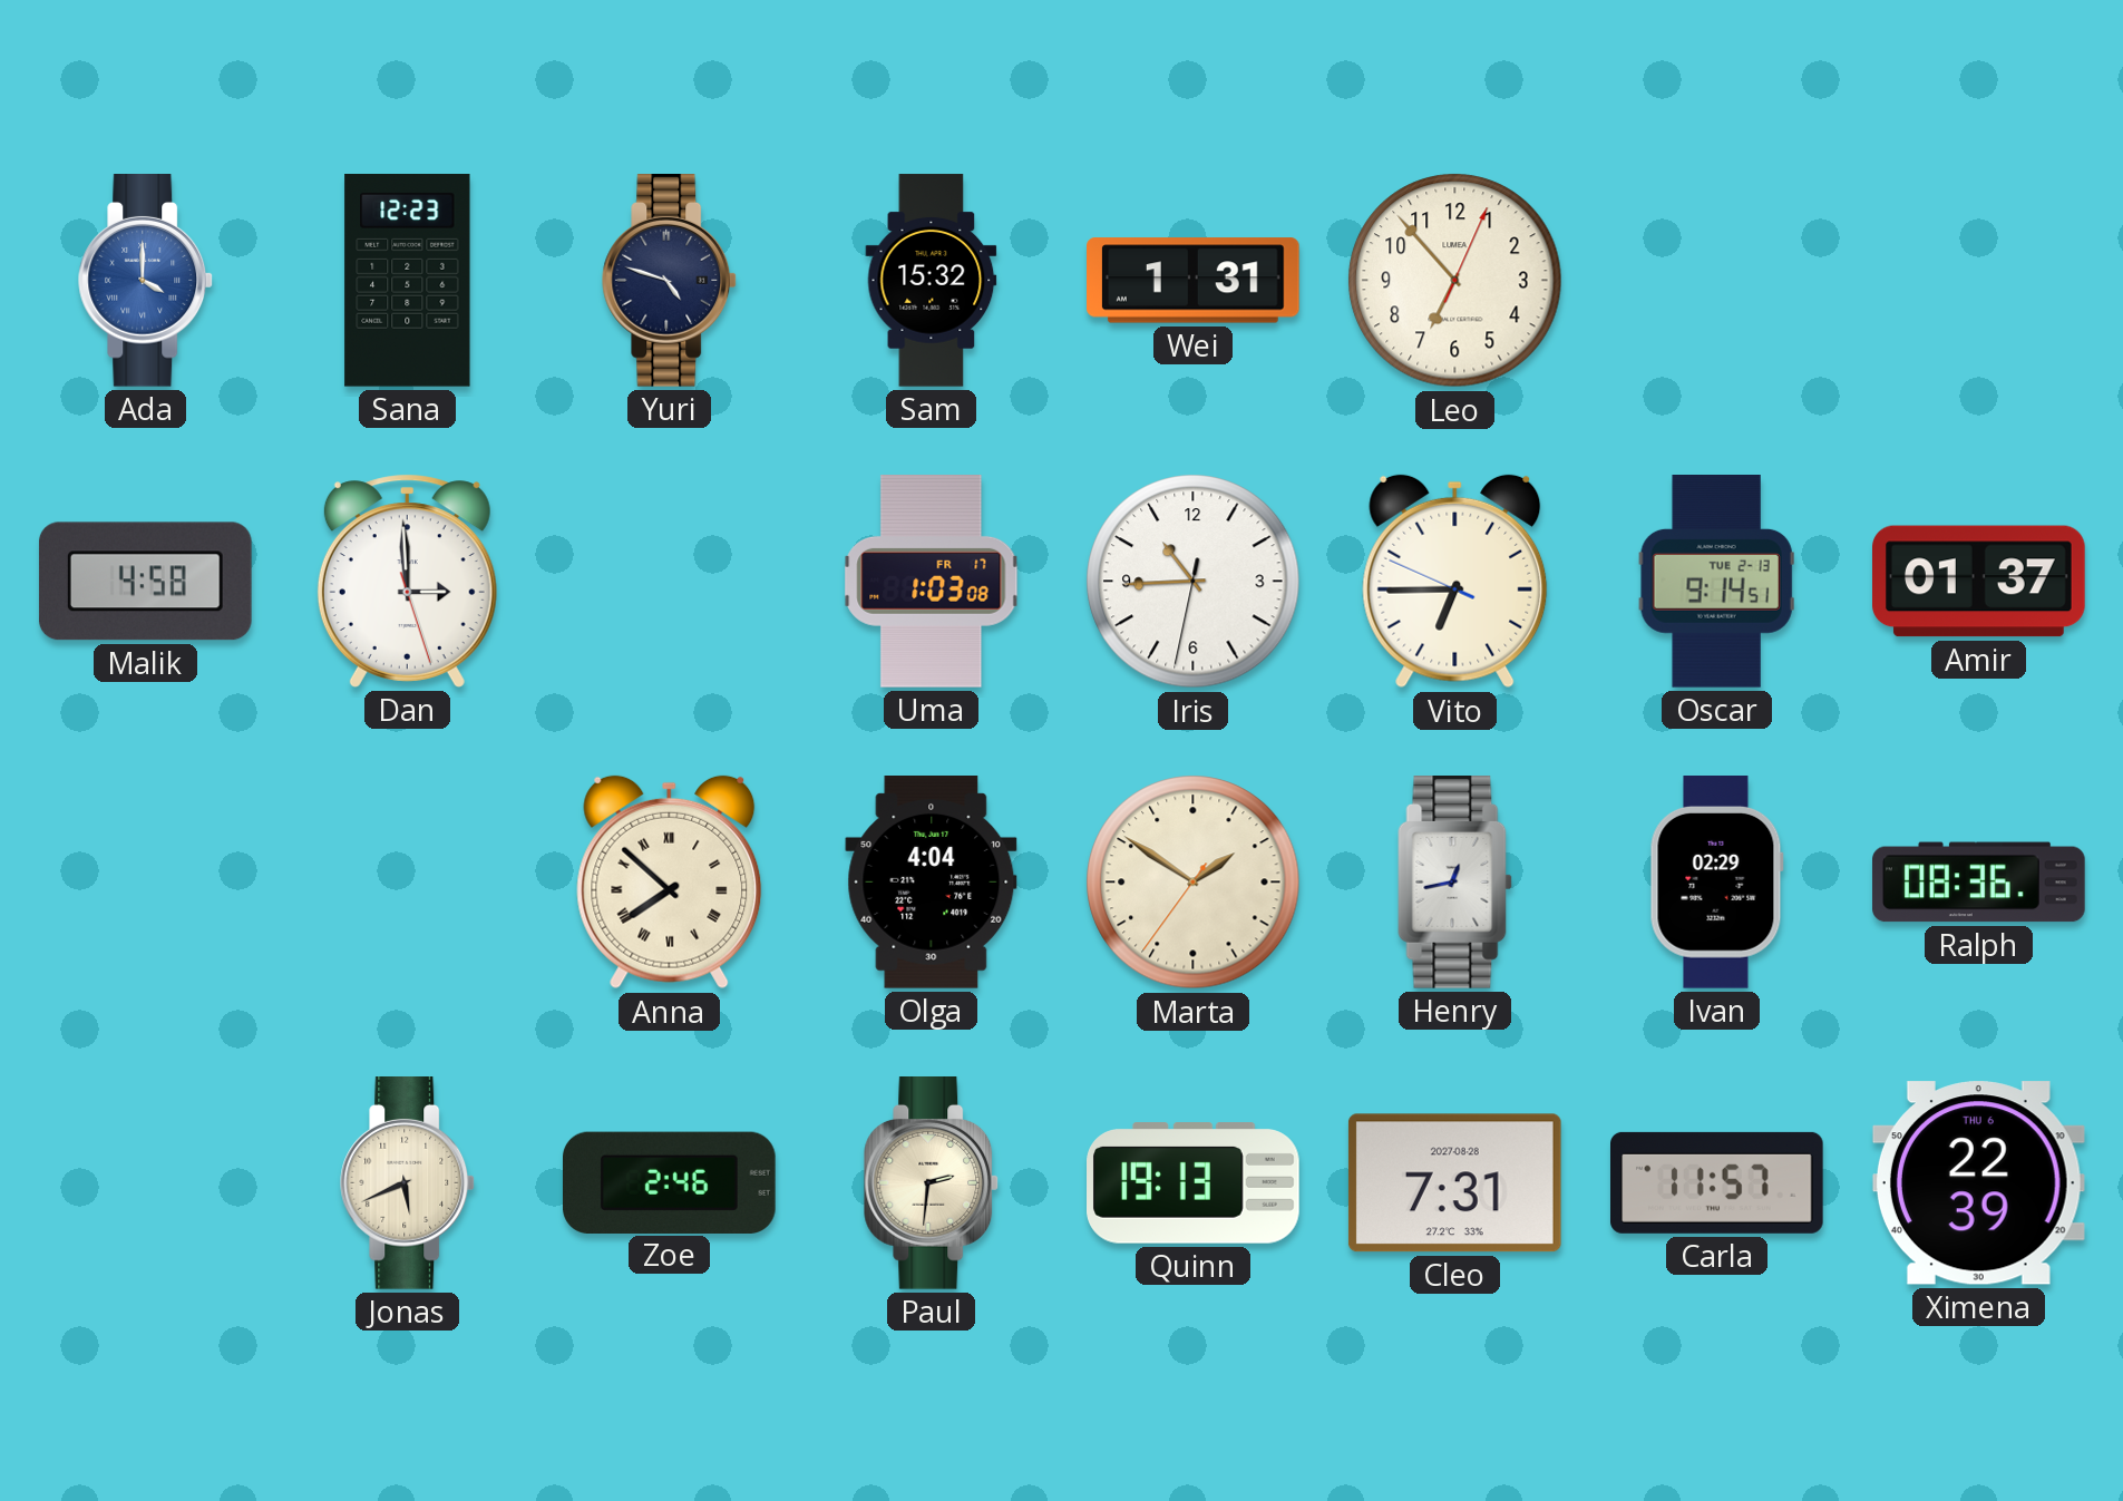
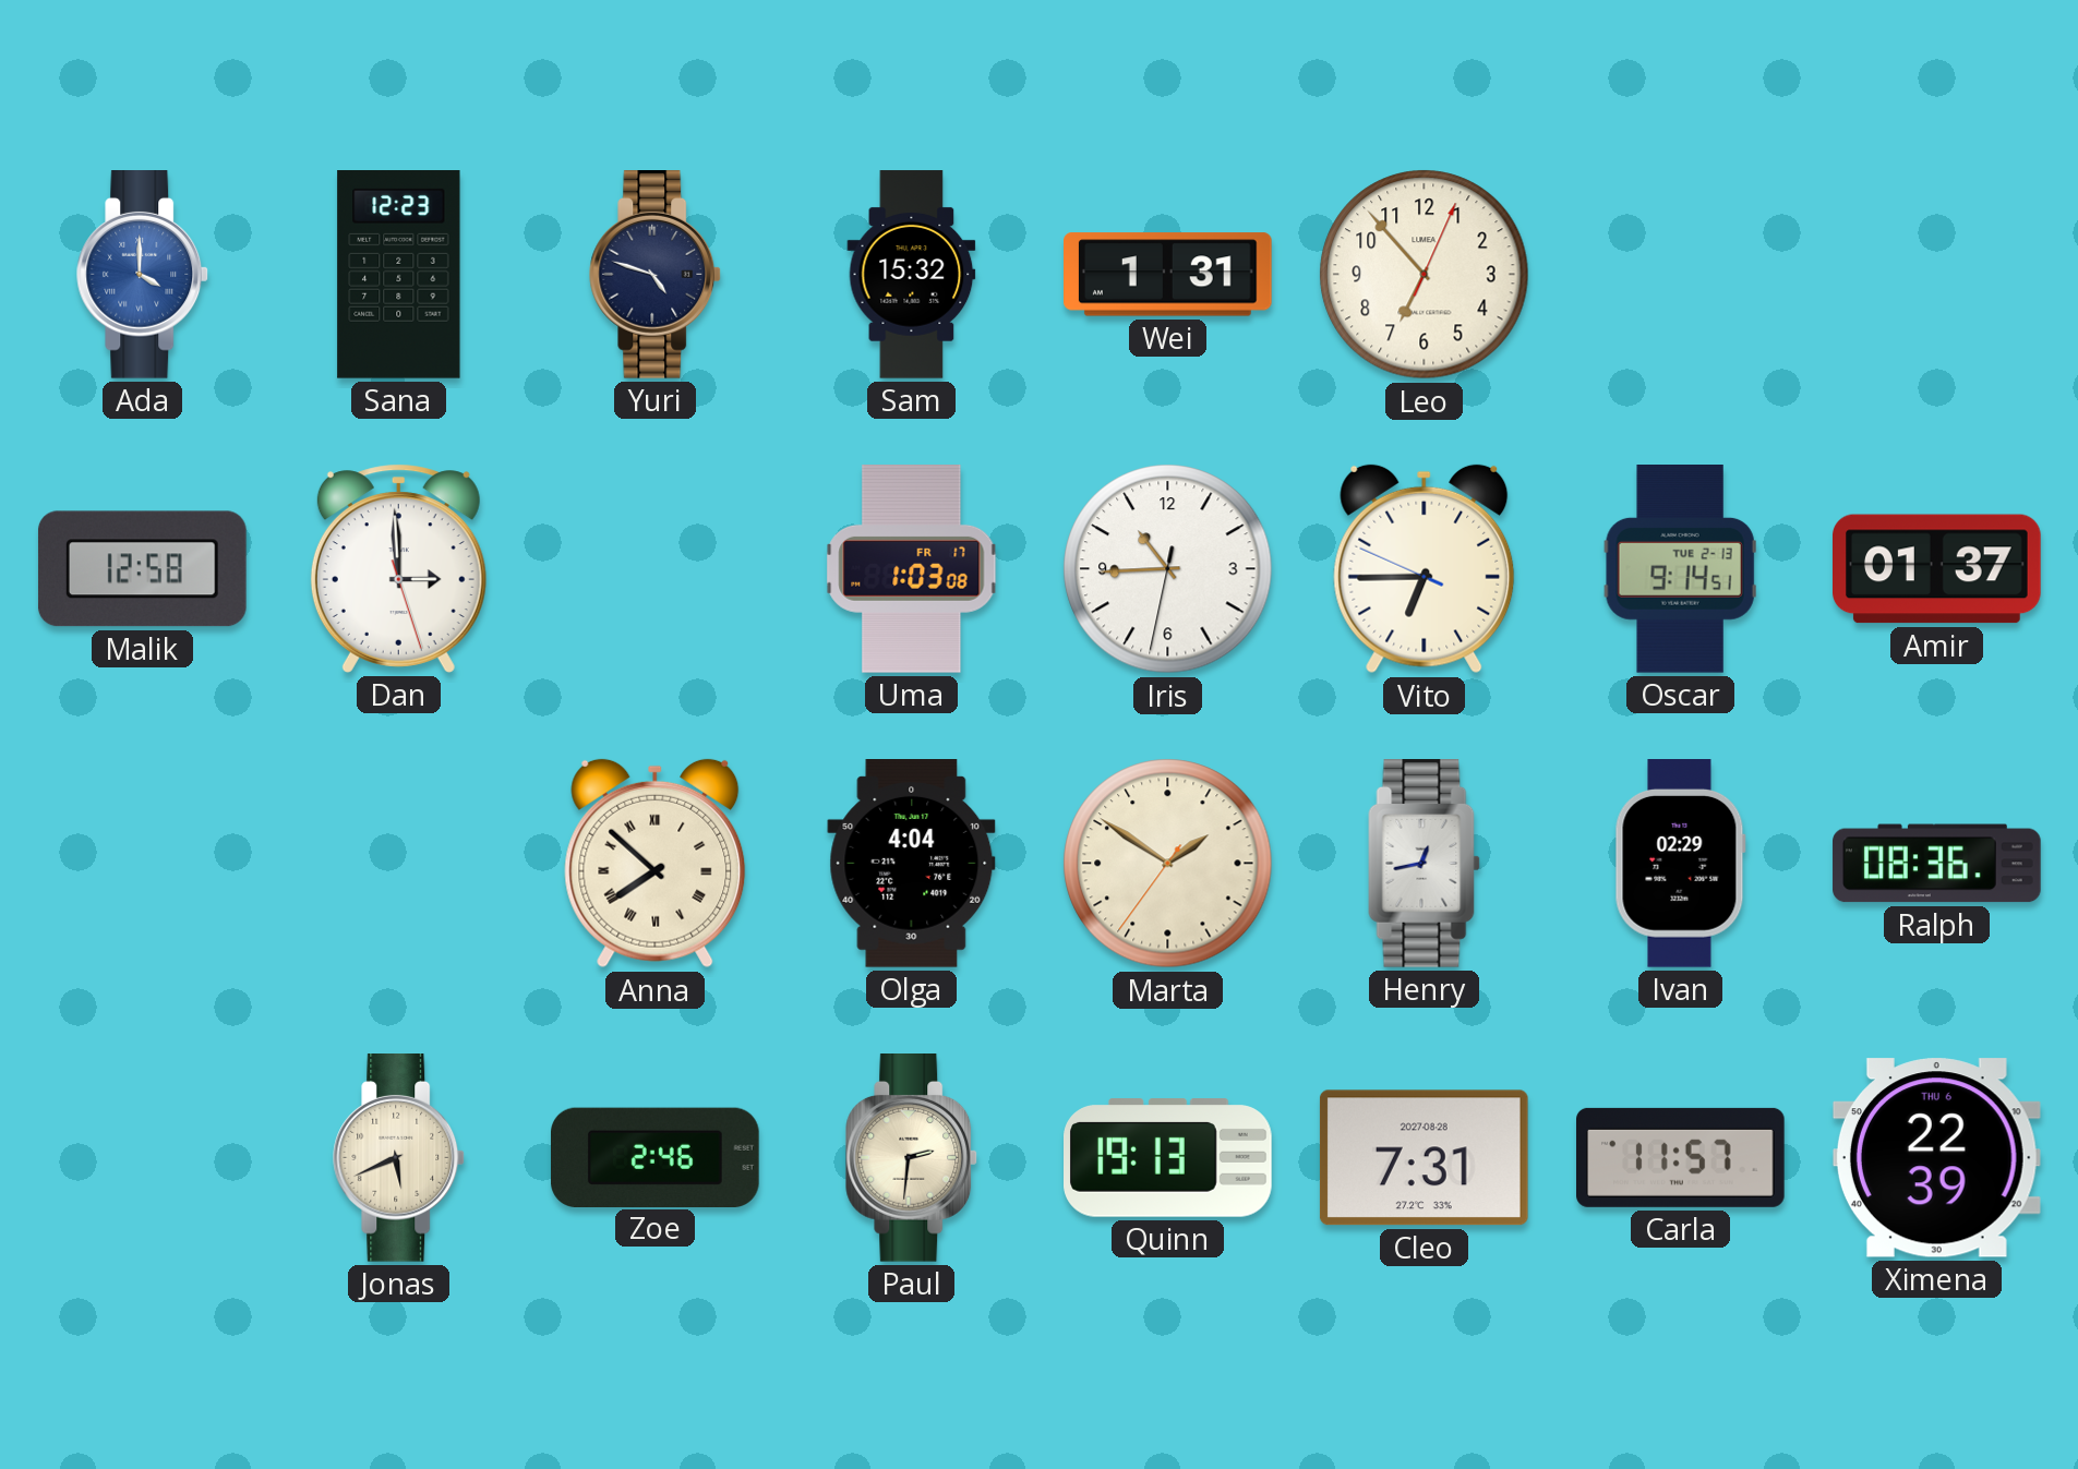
Malik: 4:58 -> 12:58
